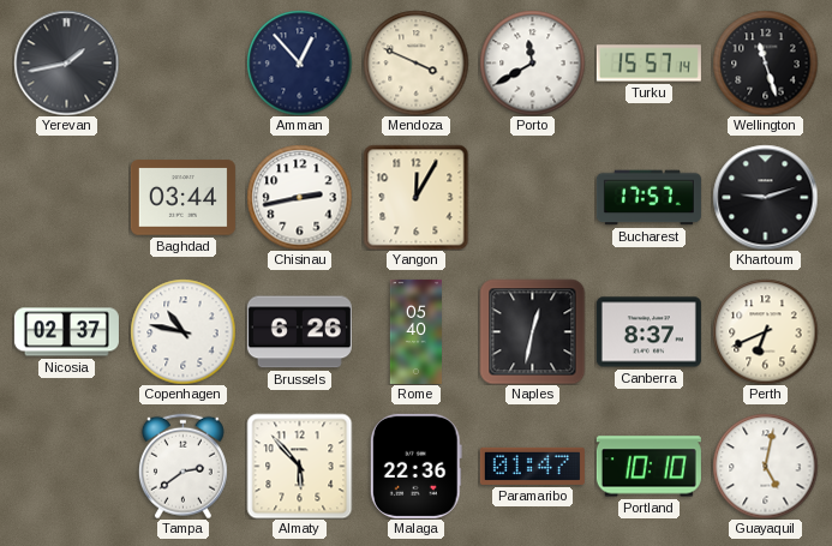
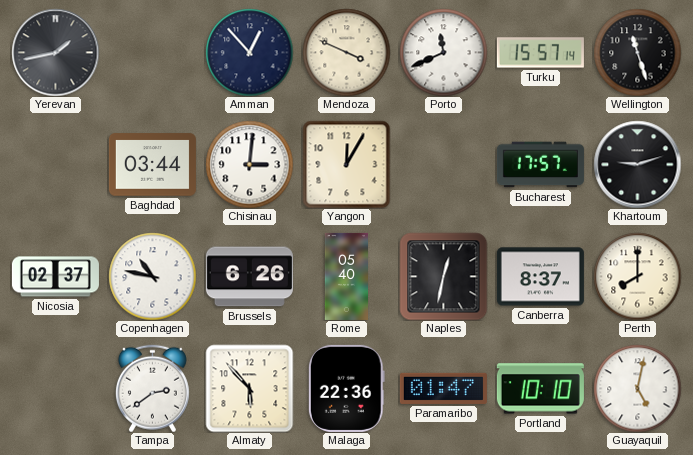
Porto: 11:40 -> 11:41
Chisinau: 2:43 -> 3:01
Perth: 6:41 -> 8:00
